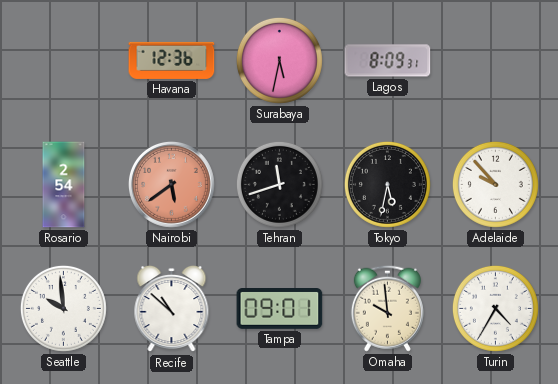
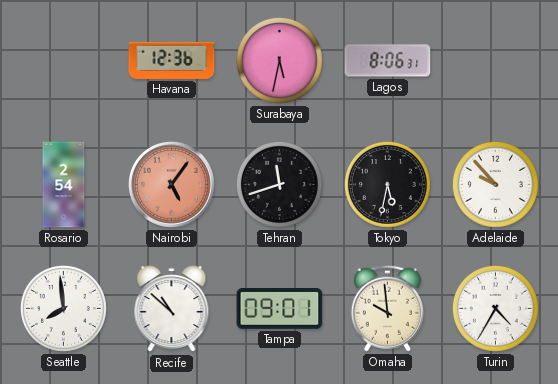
Lagos: 8:09 -> 8:06
Nairobi: 5:39 -> 5:06
Seattle: 9:59 -> 7:59
